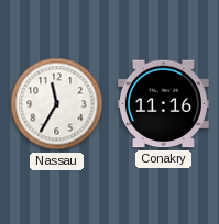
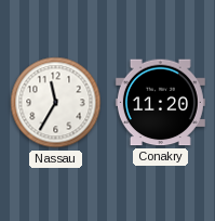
Conakry: 11:16 -> 11:20
